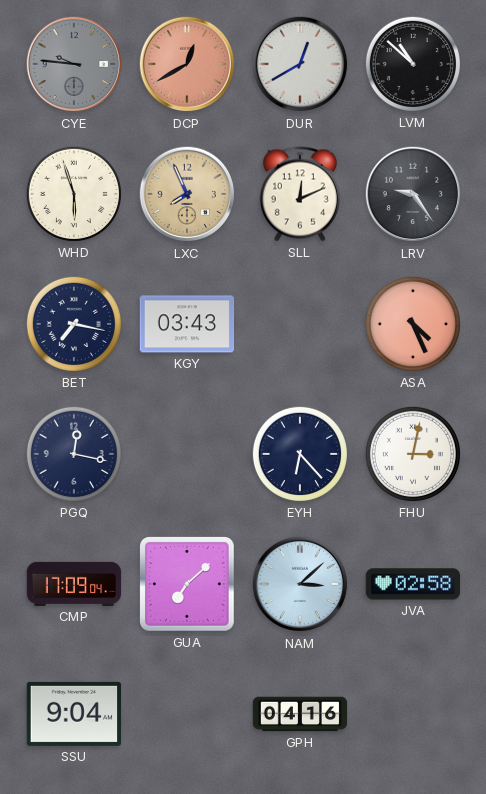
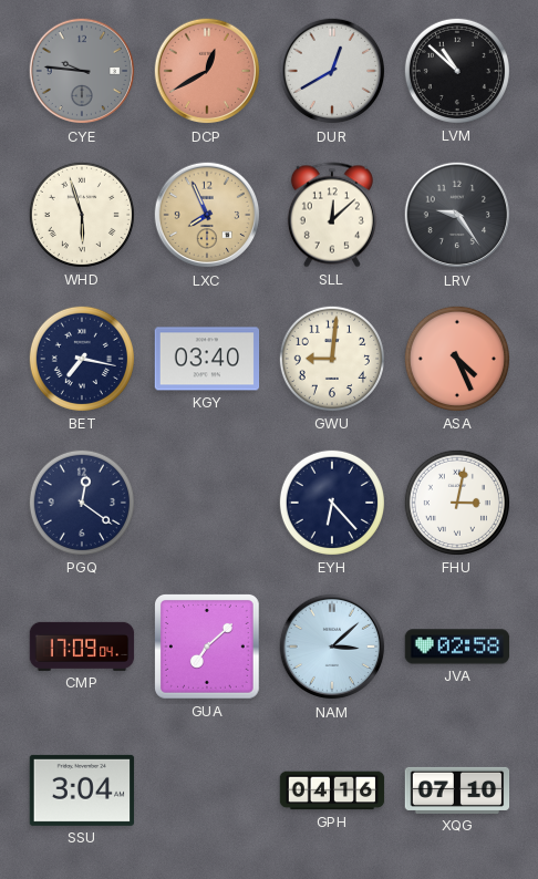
SLL: 12:11 -> 12:08
KGY: 03:43 -> 03:40
GWU: none -> 9:01
PGQ: 12:17 -> 12:21
SSU: 9:04 -> 3:04
XQG: none -> 07:10
